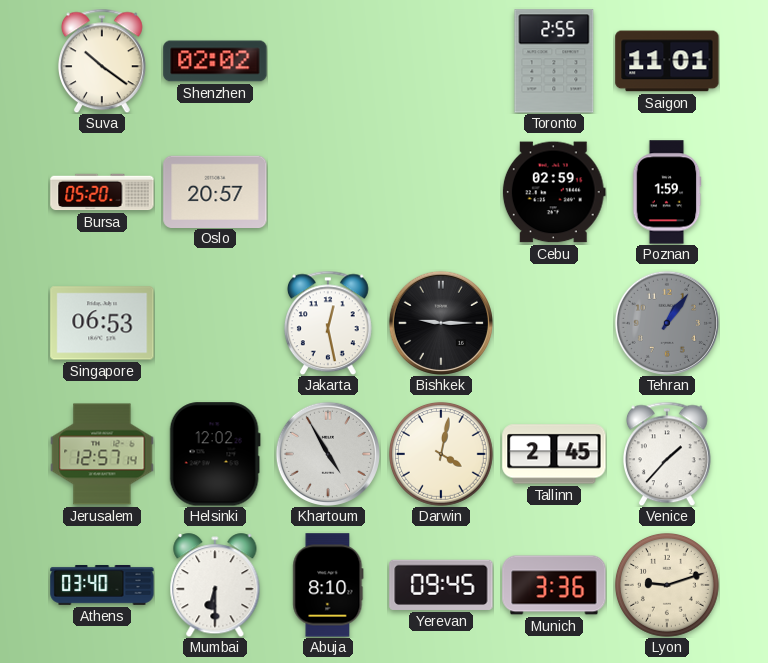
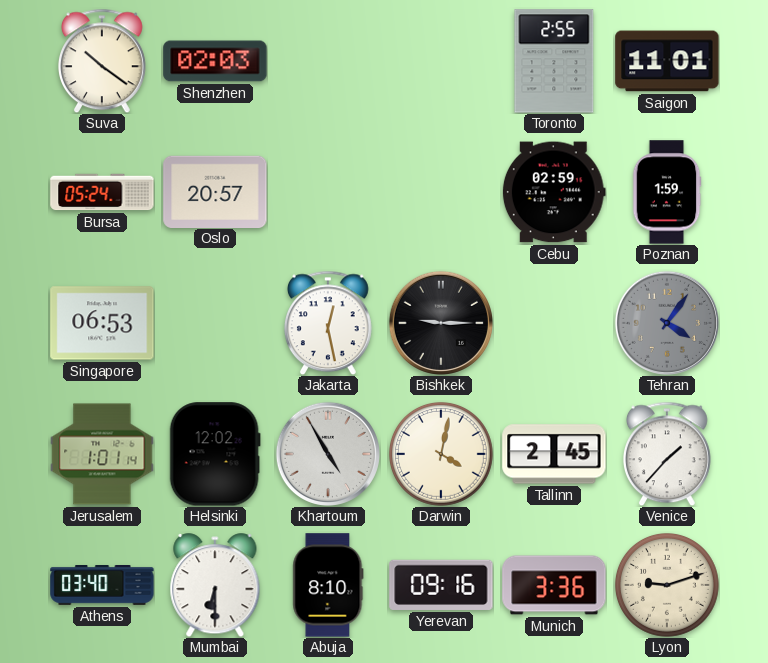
Shenzhen: 02:02 -> 02:03
Bursa: 05:20 -> 05:24
Tehran: 1:06 -> 4:06
Jerusalem: 12:57 -> 1:01
Yerevan: 09:45 -> 09:16
